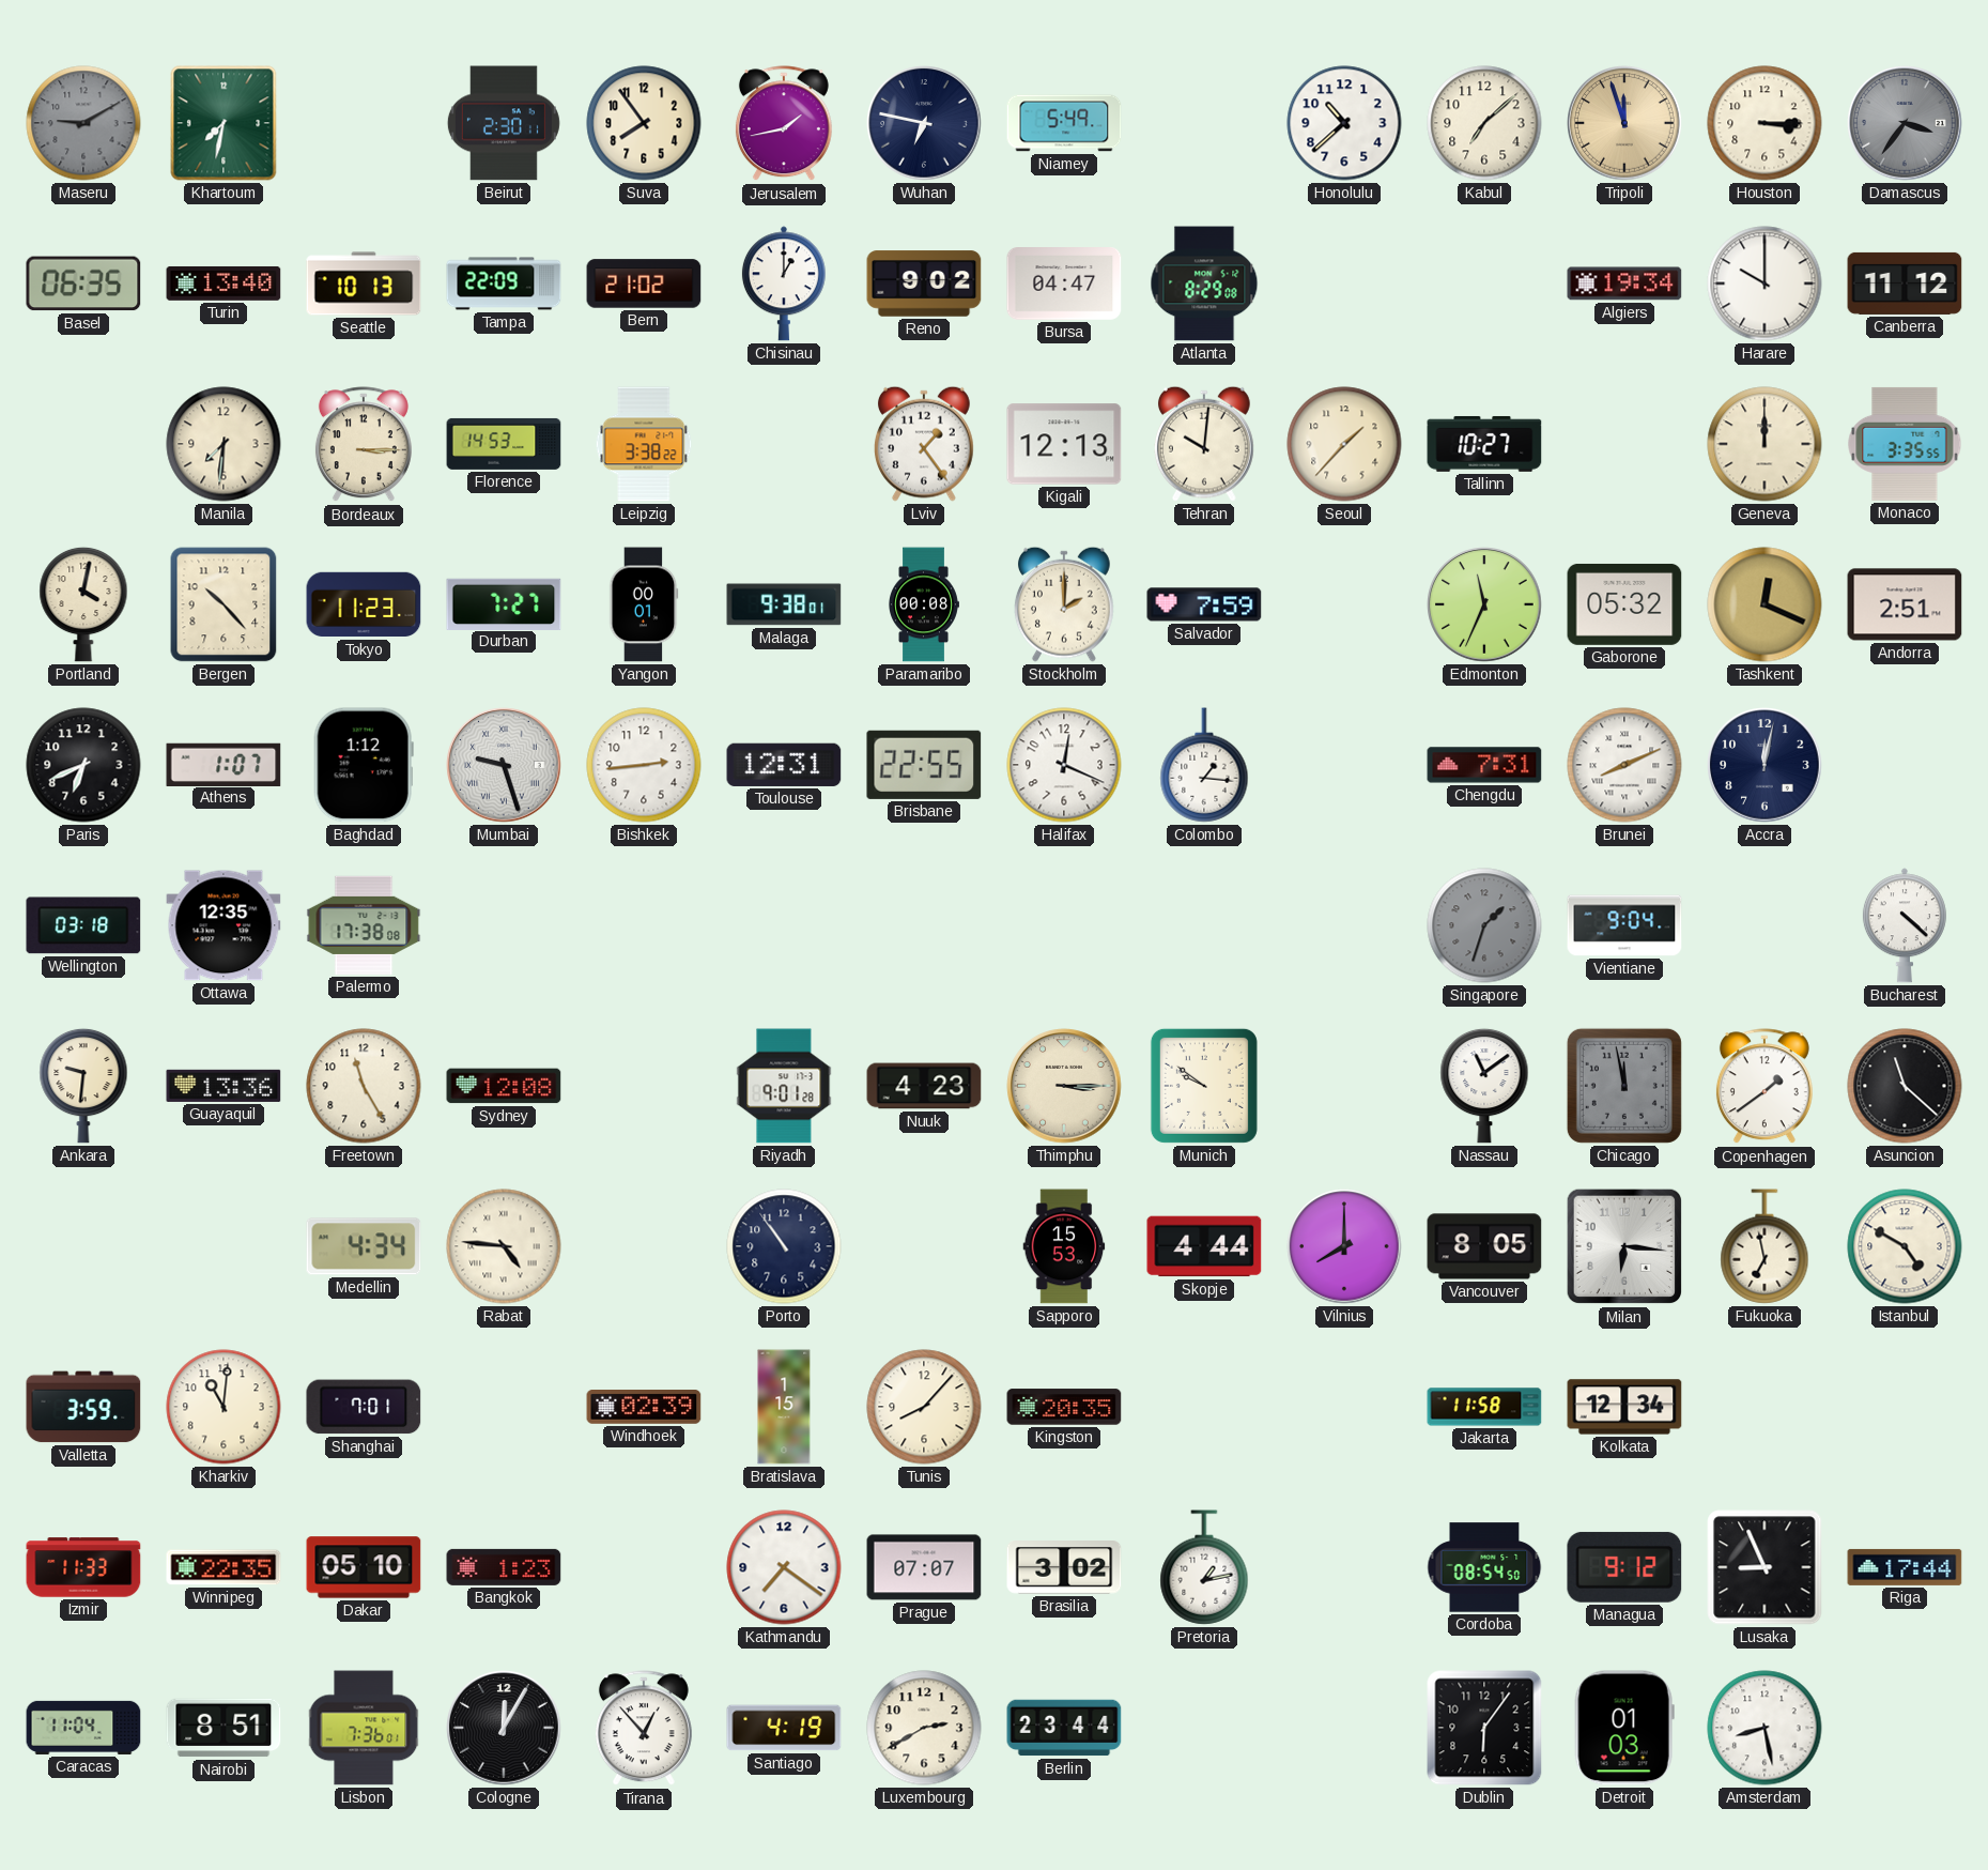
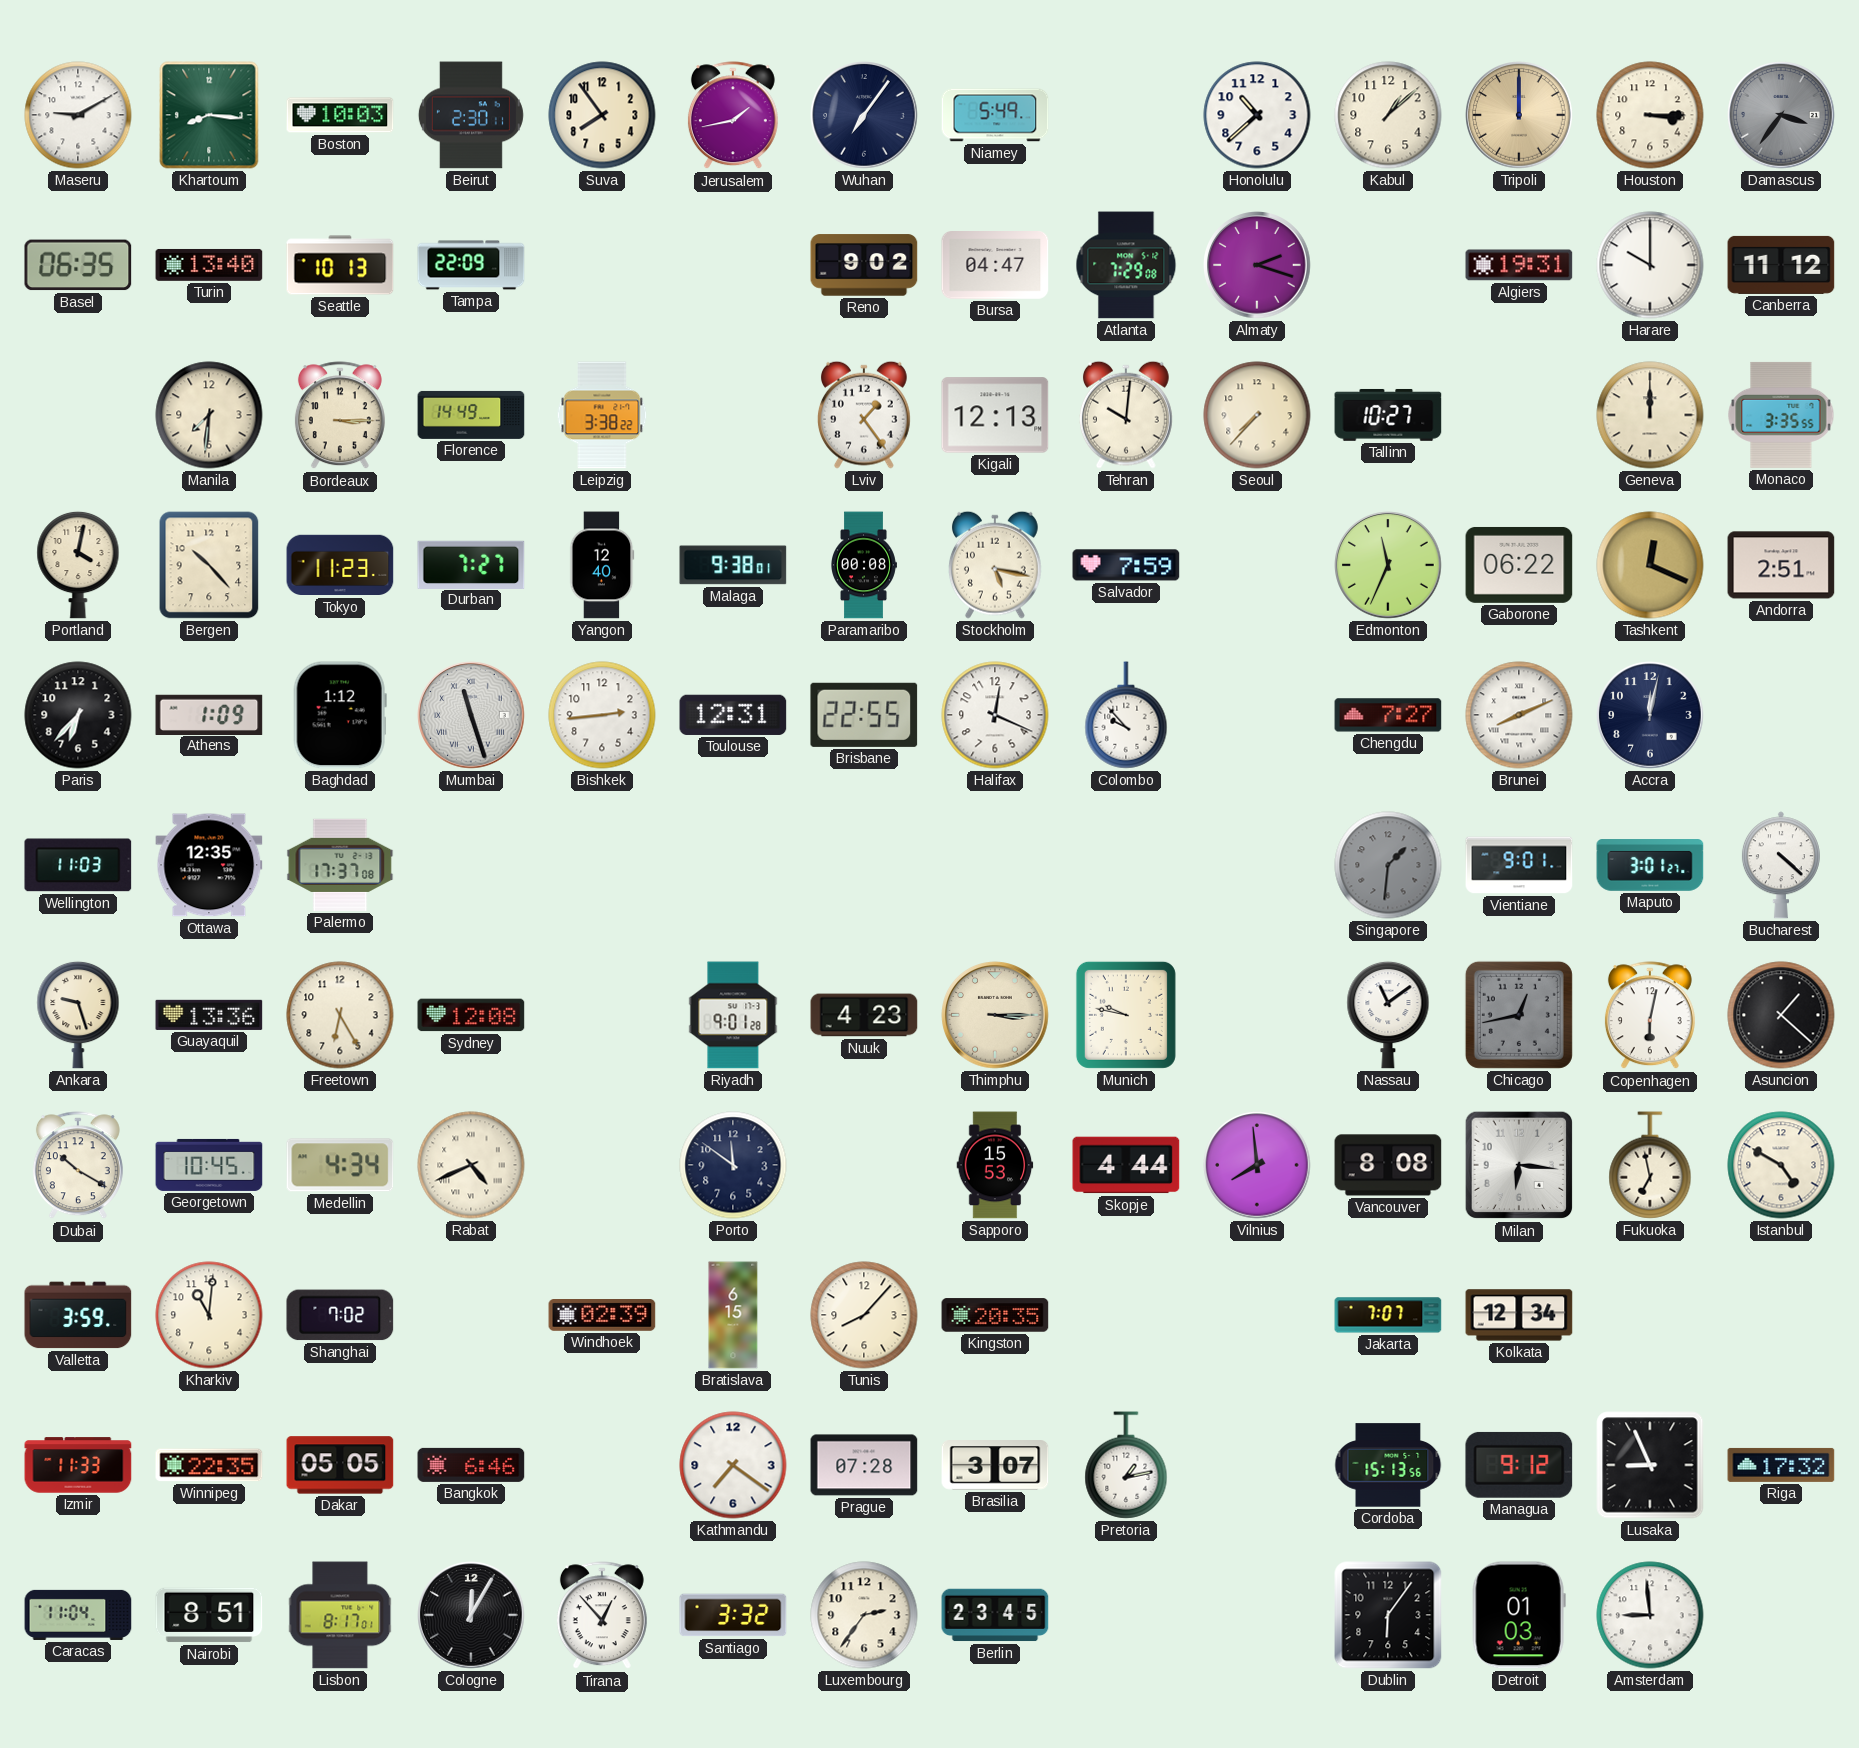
Maseru dial: grey -> white
Khartoum: 7:32 -> 8:16
Boston: none -> 10:03
Wuhan: 6:47 -> 7:06
Kabul: 7:08 -> 1:08
Tripoli: 11:57 -> 12:00
Bern: 21:02 -> none
Chisinau: 1:00 -> none
Atlanta: 8:29 -> 7:29
Almaty: none -> 2:18
Algiers: 19:34 -> 19:31
Florence: 14:53 -> 14:49
Seoul: 1:37 -> 7:37
Yangon: 00:01 -> 12:40
Stockholm: 2:00 -> 5:17
Gaborone: 05:32 -> 06:22
Paris: 6:41 -> 6:37
Athens: 1:07 -> 1:09
Mumbai: 9:27 -> 11:27
Colombo: 1:16 -> 9:53
Chengdu: 7:31 -> 7:27
Wellington: 03:18 -> 11:03
Palermo: 17:38 -> 17:37
Singapore: 1:33 -> 1:31
Vientiane: 9:04 -> 9:01
Maputo: none -> 3:01
Ankara: 9:31 -> 9:27
Freetown: 11:25 -> 6:25
Munich: 9:51 -> 9:47
Chicago: 11:58 -> 12:43
Copenhagen: 1:39 -> 6:02
Asuncion: 11:22 -> 1:22
Dubai: none -> 10:20
Georgetown: none -> 10:45
Rabat: 4:46 -> 4:41
Porto: 10:54 -> 11:51
Vilnius: 8:00 -> 7:59
Vancouver: 8:05 -> 8:08
Shanghai: 7:01 -> 7:02
Bratislava: 1:15 -> 6:15
Jakarta: 11:58 -> 7:07
Dakar: 05:10 -> 05:05
Bangkok: 1:23 -> 6:46
Prague: 07:07 -> 07:28
Brasilia: 3:02 -> 3:07
Cordoba: 08:54 -> 15:13
Riga: 17:44 -> 17:32
Lisbon: 7:36 -> 8:17
Santiago: 4:19 -> 3:32
Luxembourg: 2:40 -> 2:36
Berlin: 23:44 -> 23:45
Amsterdam: 8:28 -> 8:59
